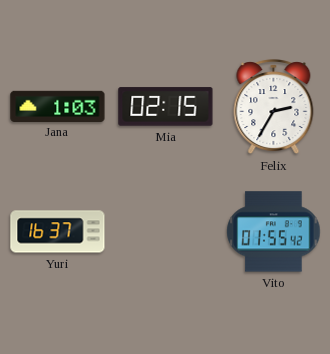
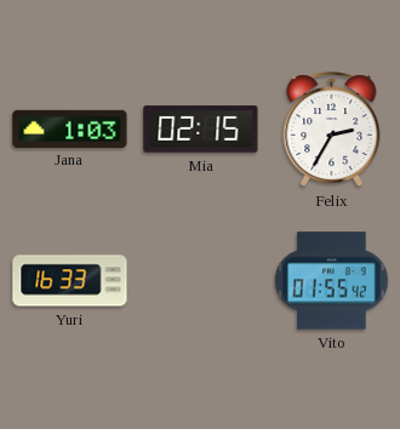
Yuri: 16:37 -> 16:33
